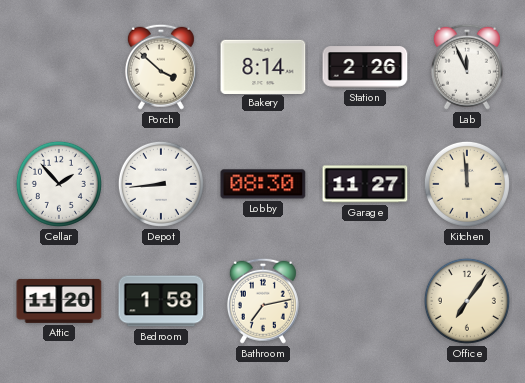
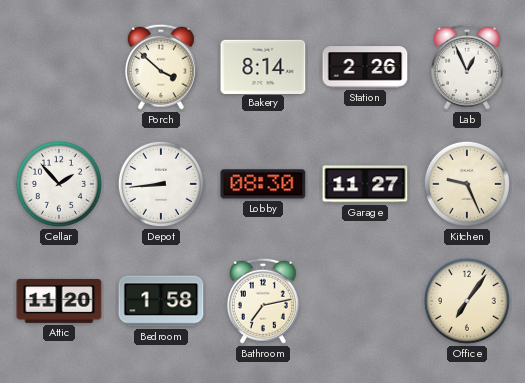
Lab: 11:56 -> 12:56
Kitchen: 11:59 -> 9:26
